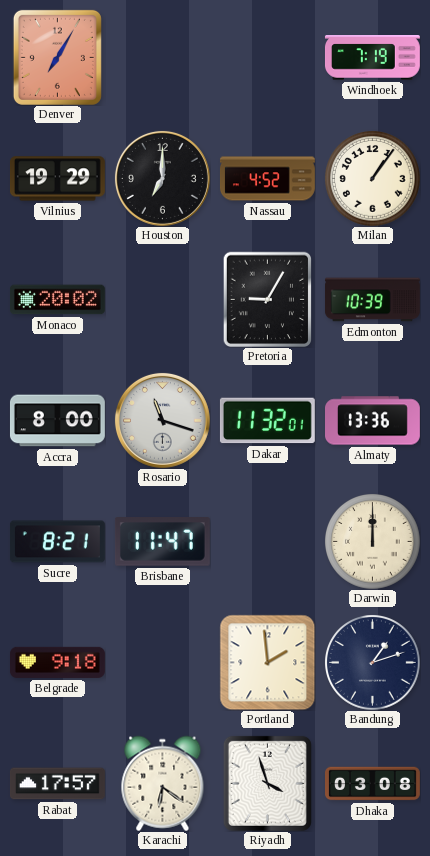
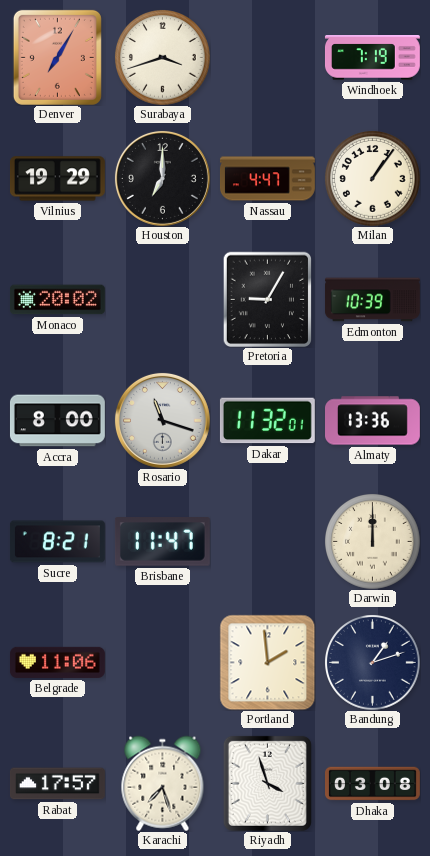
Surabaya: none -> 3:42
Nassau: 4:52 -> 4:47
Belgrade: 9:18 -> 11:06
Karachi: 6:21 -> 7:27
